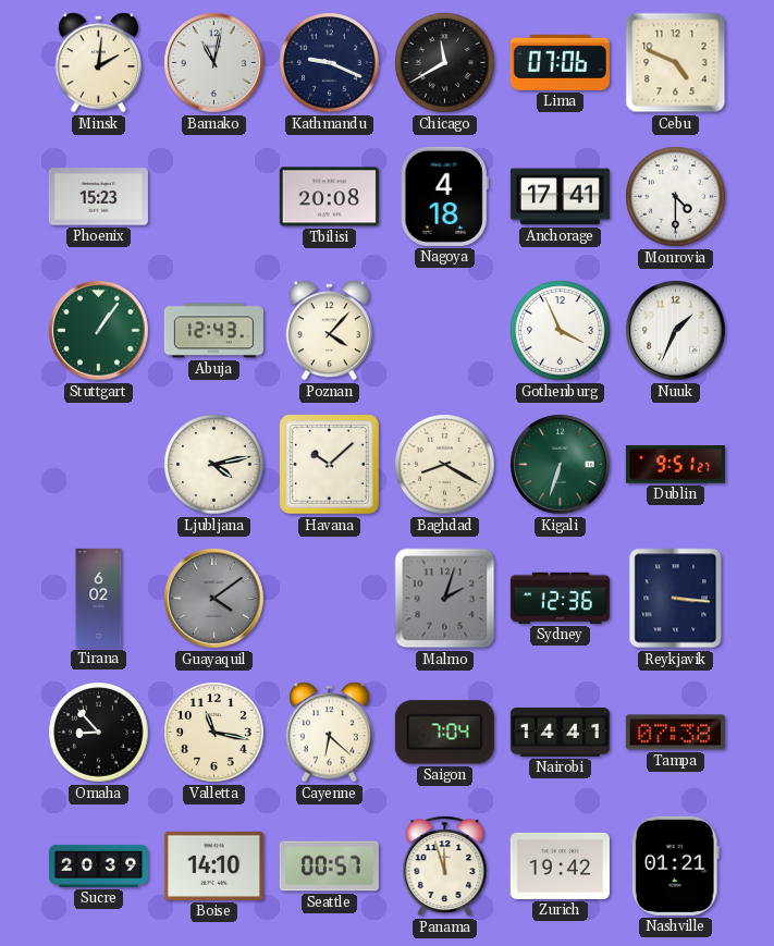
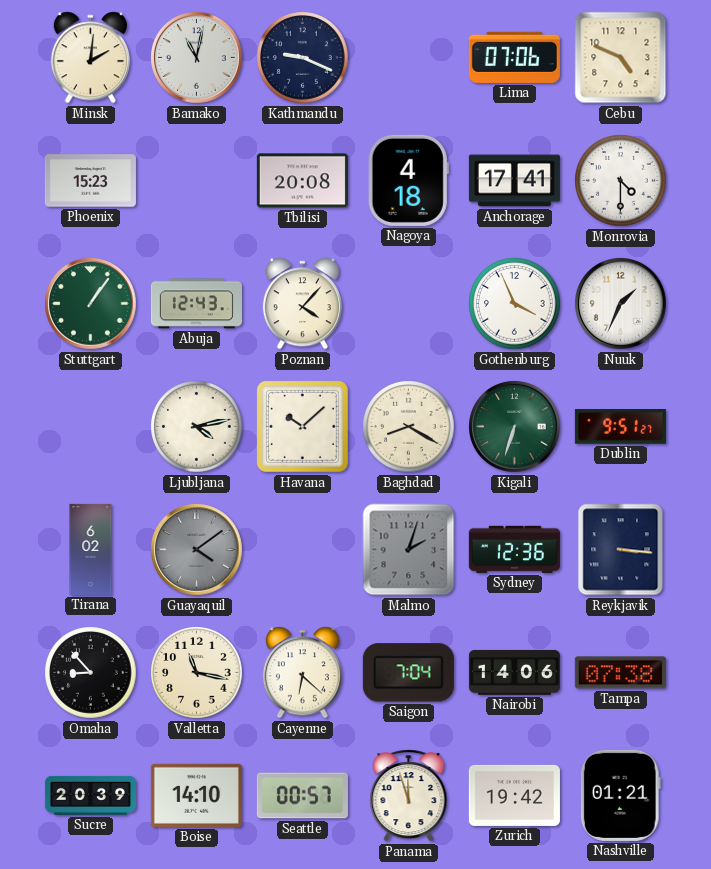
Chicago: 11:40 -> none
Nairobi: 14:41 -> 14:06
